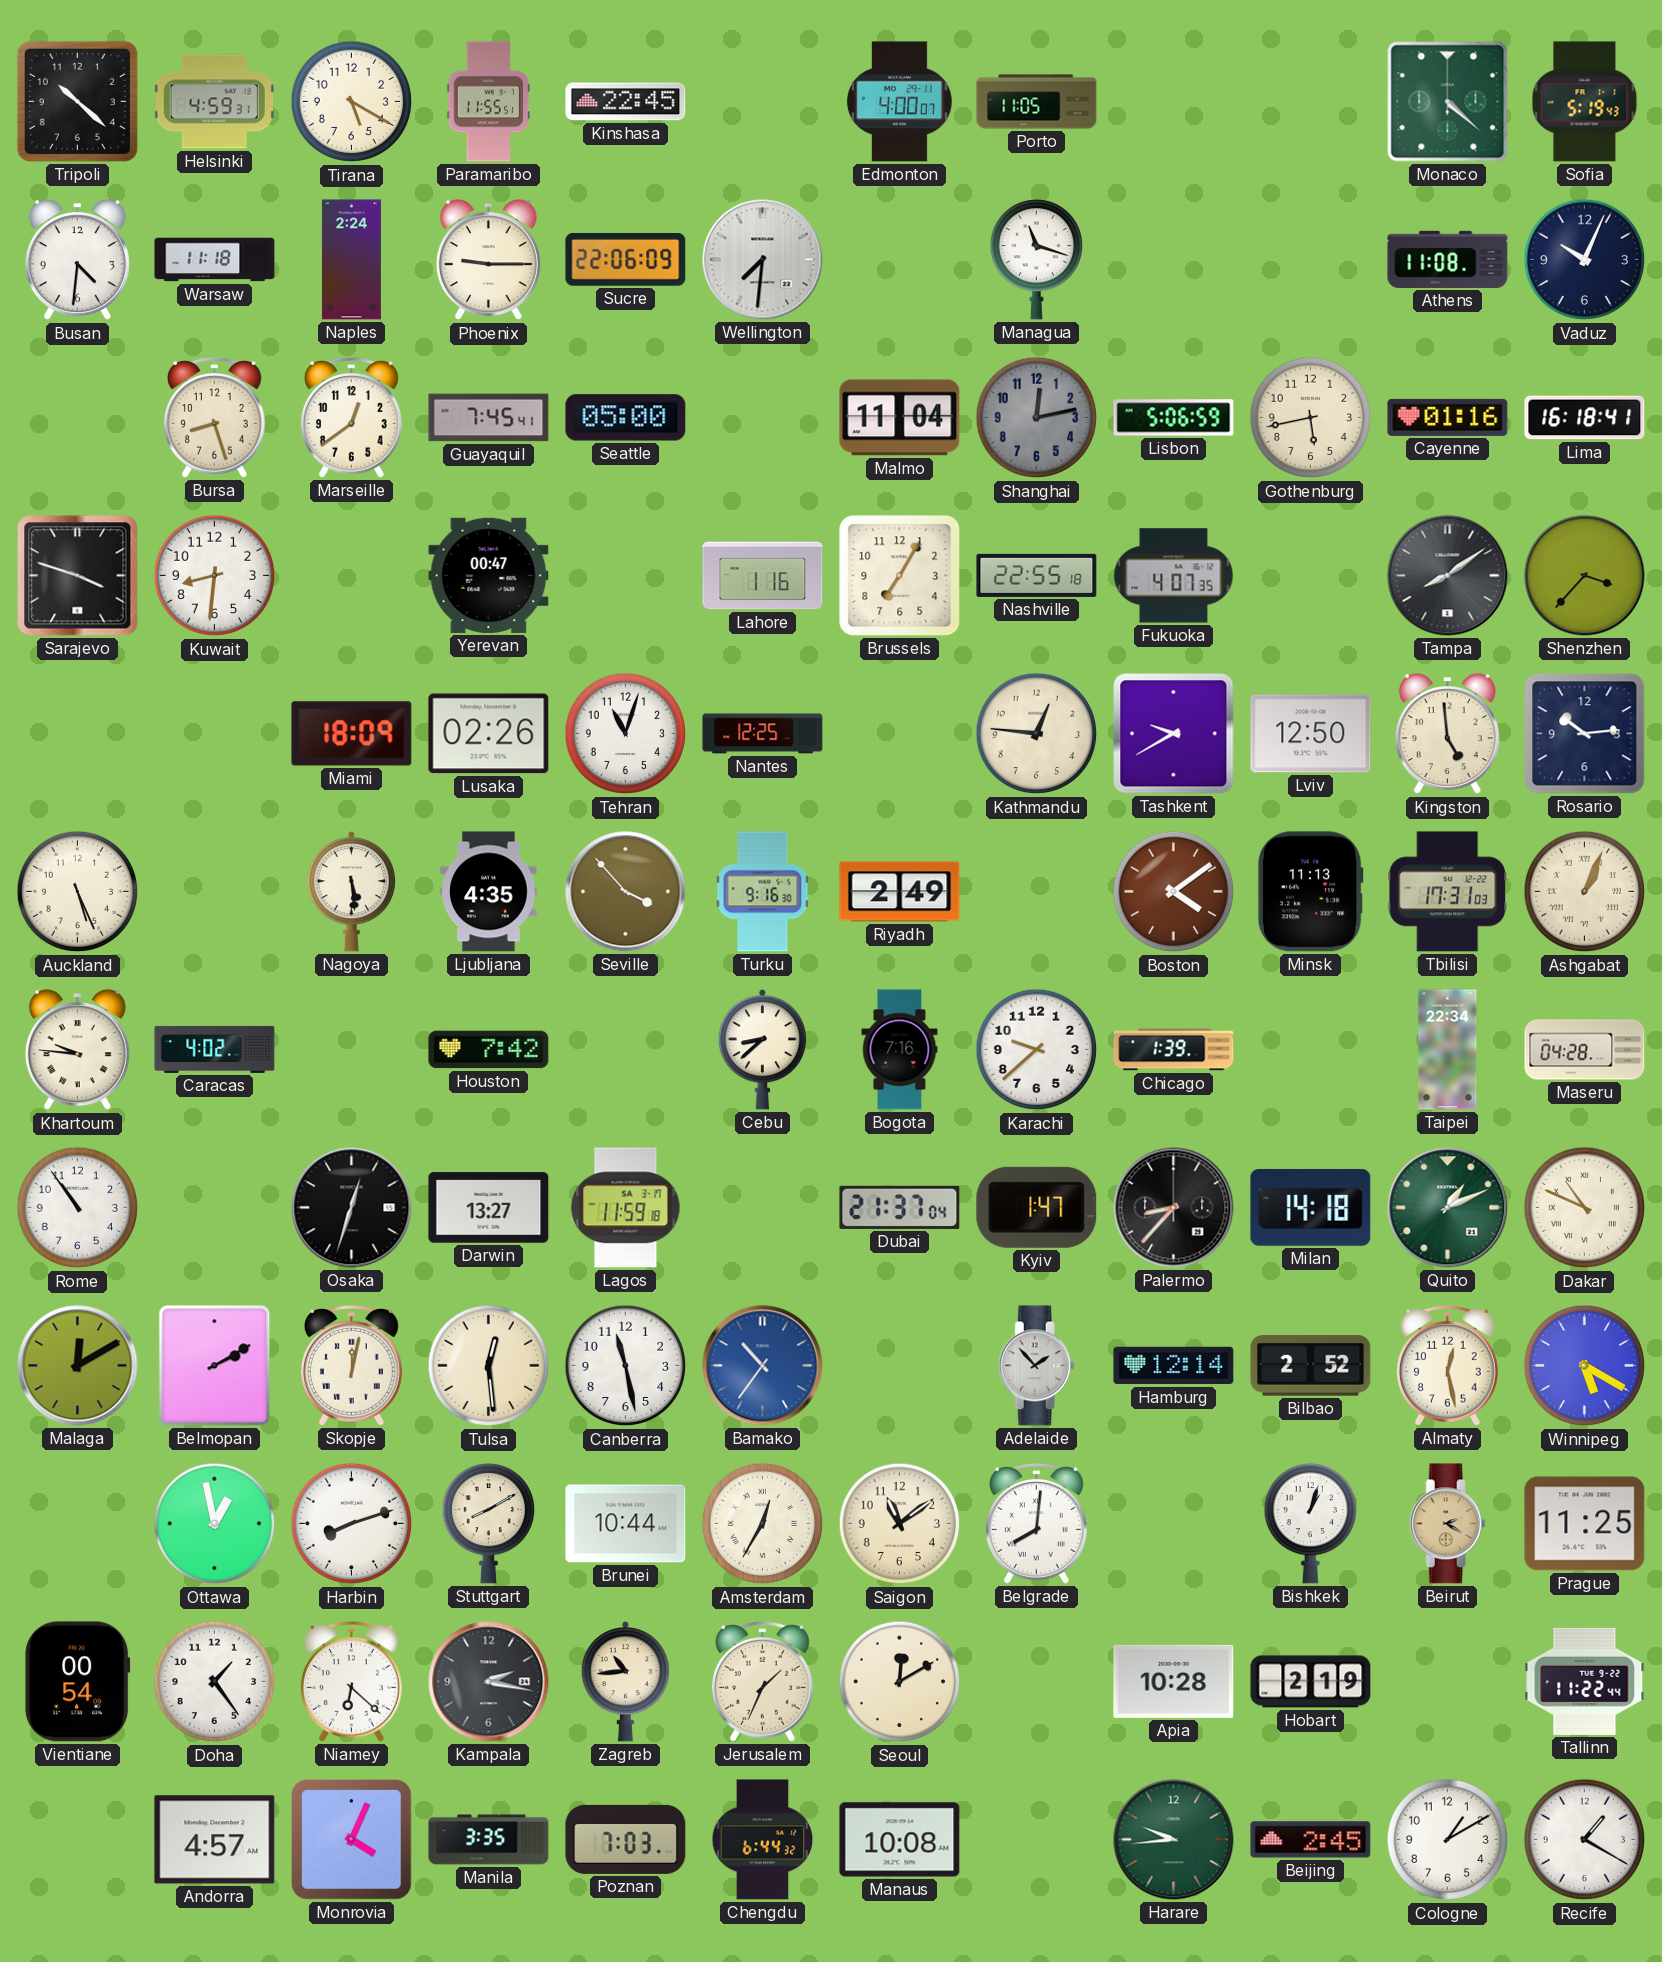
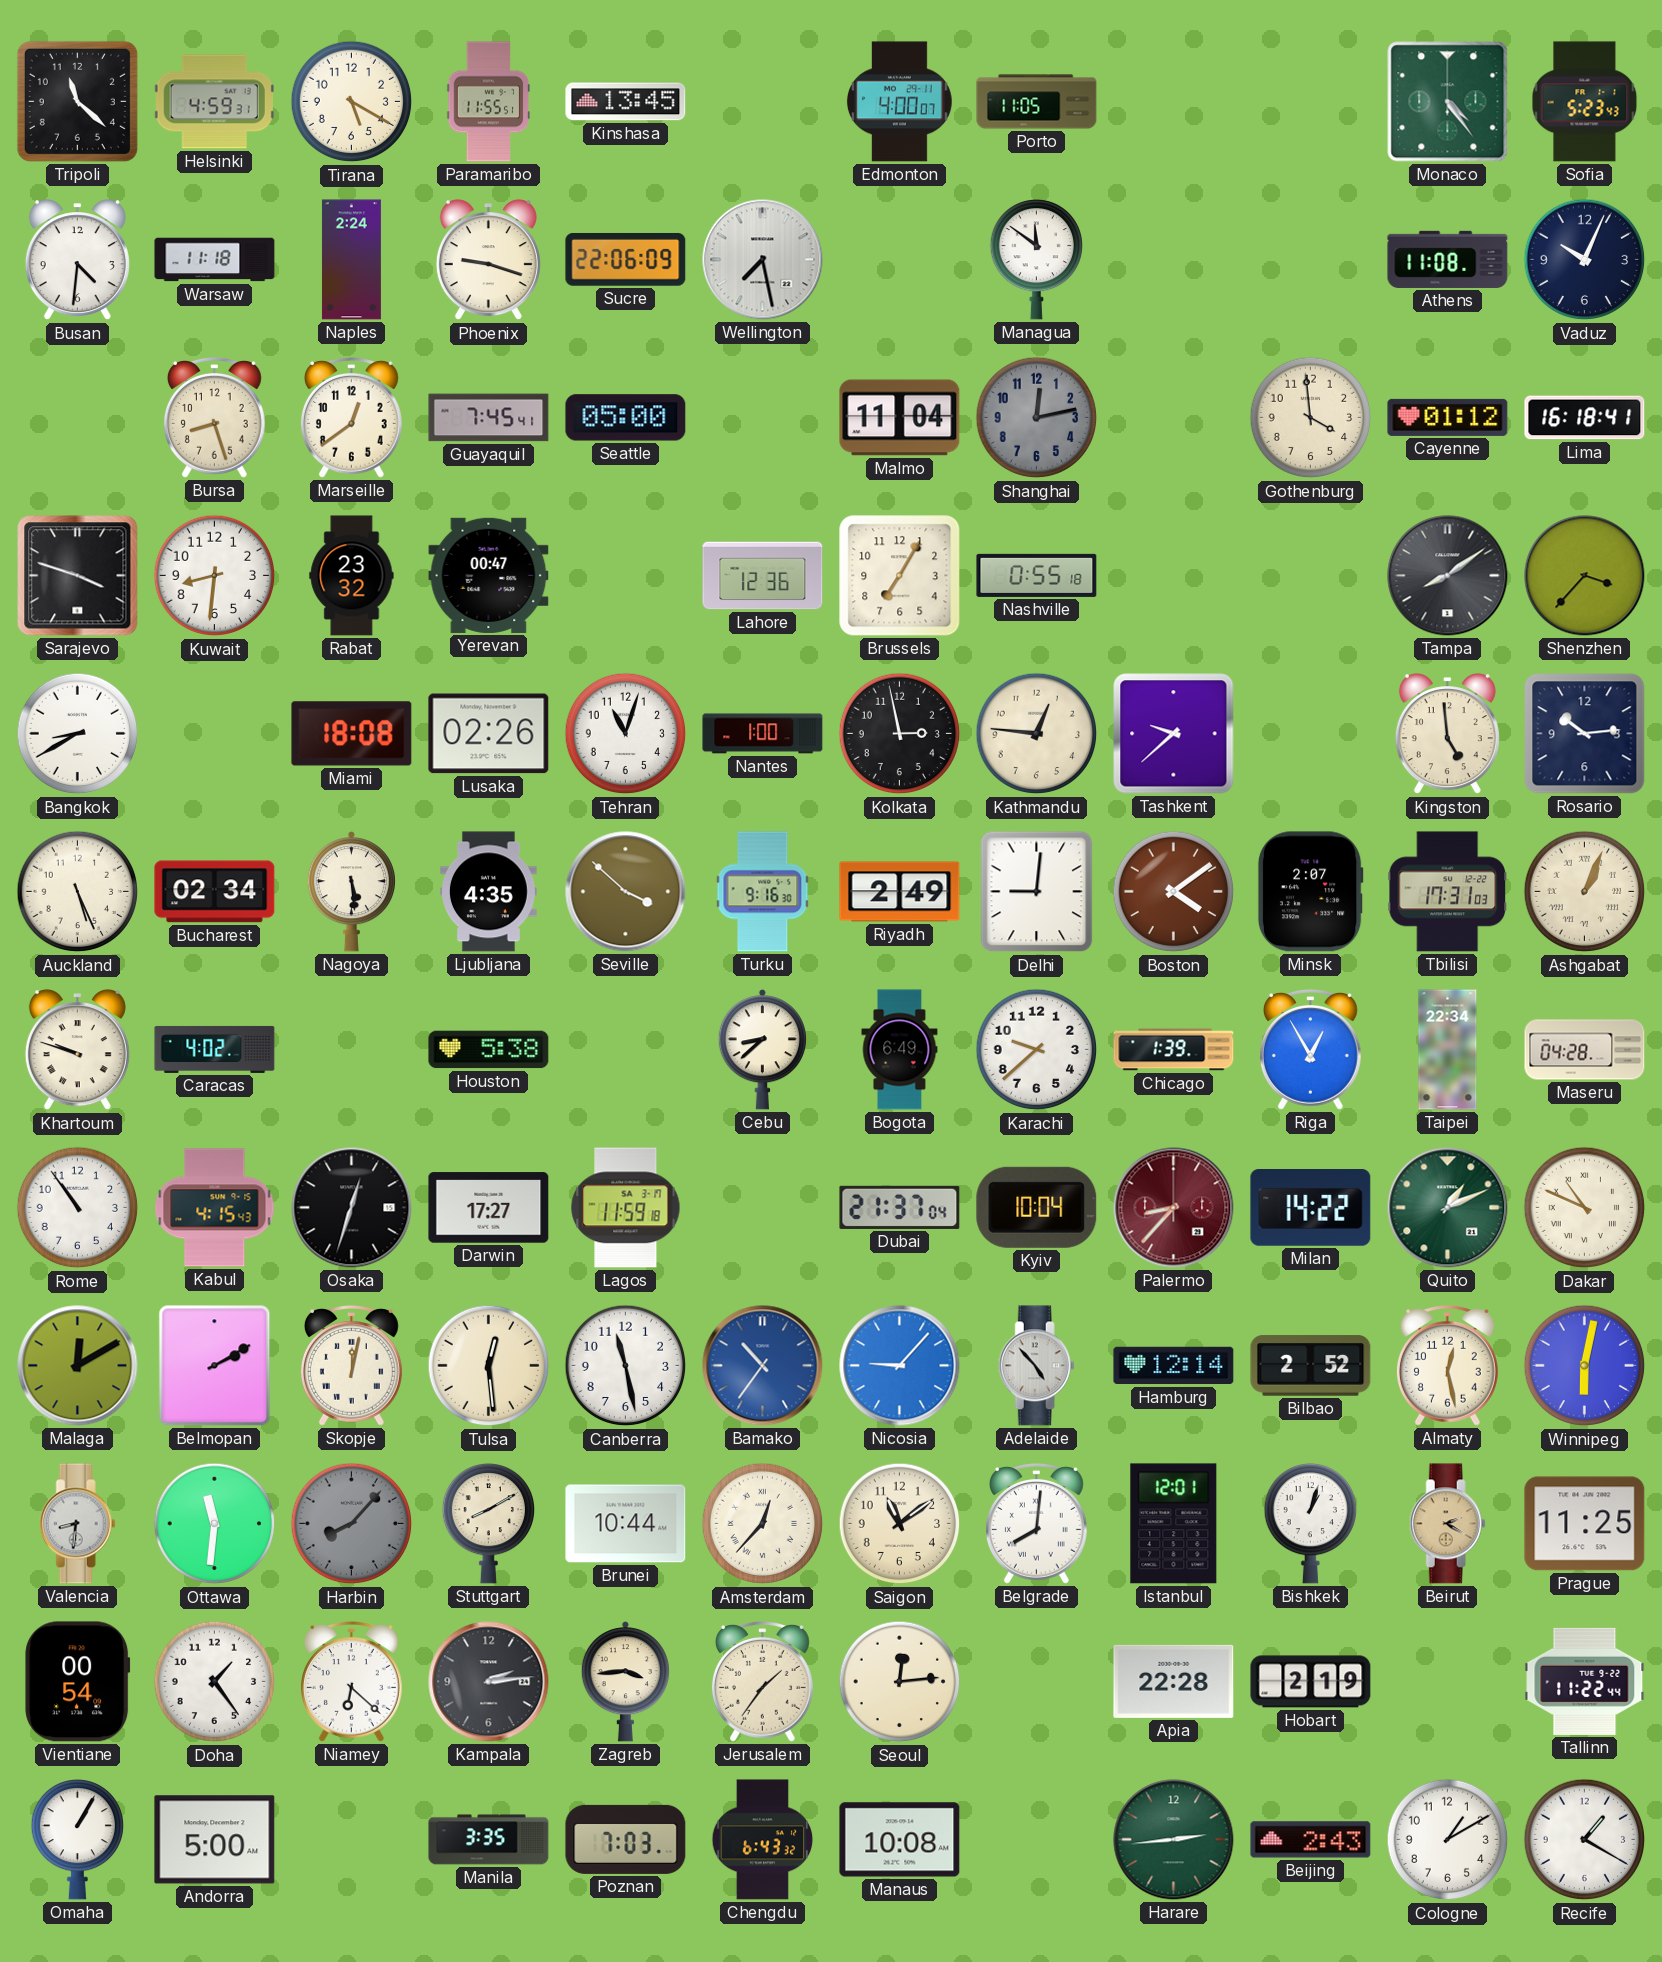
Tripoli: 10:22 -> 11:22
Kinshasa: 22:45 -> 13:45
Monaco: 4:22 -> 4:24
Sofia: 5:19 -> 5:23
Phoenix: 9:15 -> 9:18
Wellington: 7:31 -> 7:28
Managua: 11:18 -> 11:51
Lisbon: 5:06 -> none
Gothenburg: 5:43 -> 3:59
Cayenne: 01:16 -> 01:12
Rabat: none -> 23:32
Lahore: 1:16 -> 12:36
Nashville: 22:55 -> 0:55
Fukuoka: 4:07 -> none
Bangkok: none -> 8:40
Miami: 18:09 -> 18:08
Nantes: 12:25 -> 1:00
Kolkata: none -> 2:58
Tashkent: 9:40 -> 9:38
Lviv: 12:50 -> none
Bucharest: none -> 02:34
Seville: 3:53 -> 3:52
Delhi: none -> 9:01
Minsk: 11:13 -> 2:07
Khartoum: 9:46 -> 9:48
Houston: 7:42 -> 5:38
Bogota: 7:16 -> 6:49
Riga: none -> 12:55
Kabul: none -> 4:15
Darwin: 13:27 -> 17:27
Kyiv: 1:47 -> 10:04
Palermo dial: black -> burgundy
Milan: 14:18 -> 14:22
Nicosia: none -> 9:07
Adelaide: 1:53 -> 4:53
Winnipeg: 5:20 -> 6:02
Valencia: none -> 8:31
Ottawa: 12:58 -> 11:31
Harbin: 8:12 -> 8:07
Harbin dial: white -> grey
Amsterdam: 12:35 -> 12:37
Istanbul: none -> 12:01
Kampala: 2:17 -> 2:14
Zagreb: 10:44 -> 3:44
Jerusalem: 1:34 -> 1:36
Seoul: 12:10 -> 12:14
Apia: 10:28 -> 22:28
Omaha: none -> 1:05
Andorra: 4:57 -> 5:00
Monrovia: 4:04 -> none
Chengdu: 6:44 -> 6:43
Harare: 9:44 -> 2:44
Beijing: 2:45 -> 2:43
